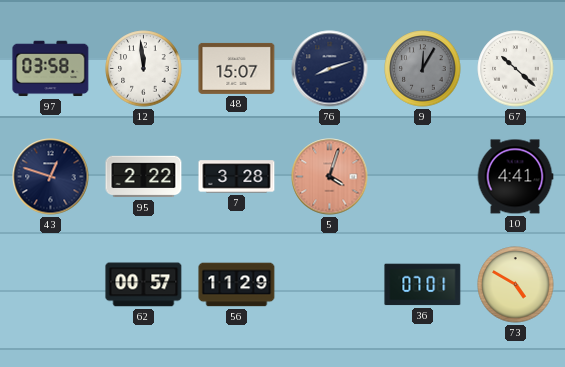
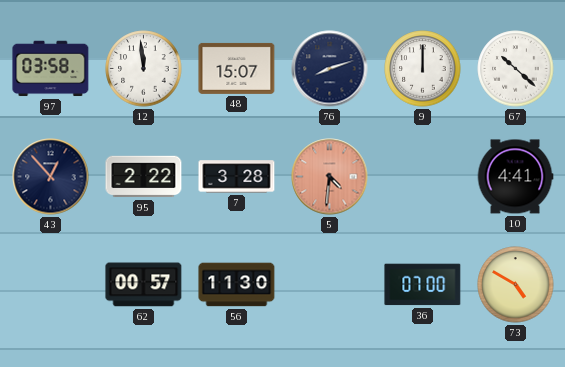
9: 12:05 -> 12:00
9 dial: grey -> white
43: 12:48 -> 12:53
5: 4:03 -> 4:31
56: 11:29 -> 11:30
36: 07:01 -> 07:00
